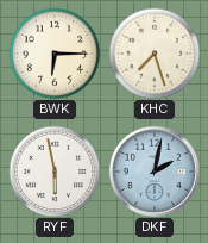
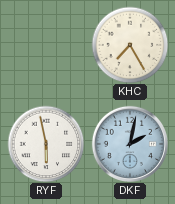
BWK: 6:15 -> none
KHC: 7:27 -> 7:25
